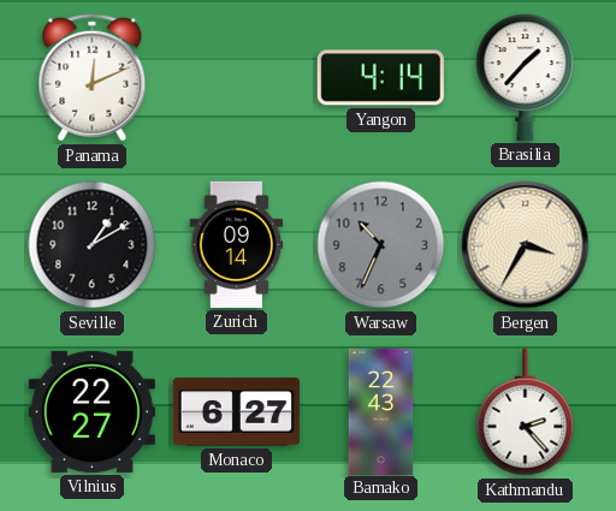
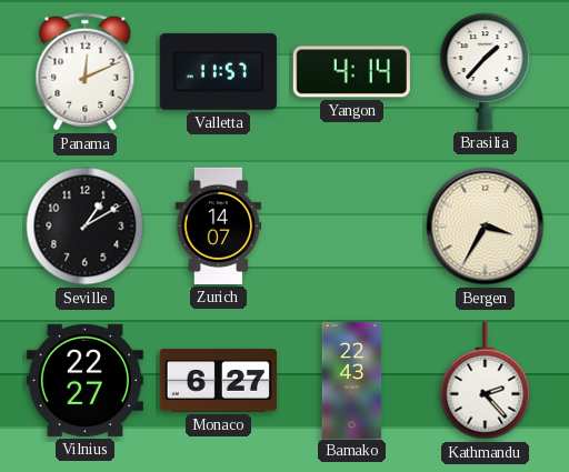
Valletta: none -> 11:57
Zurich: 09:14 -> 14:07
Warsaw: 10:34 -> none
